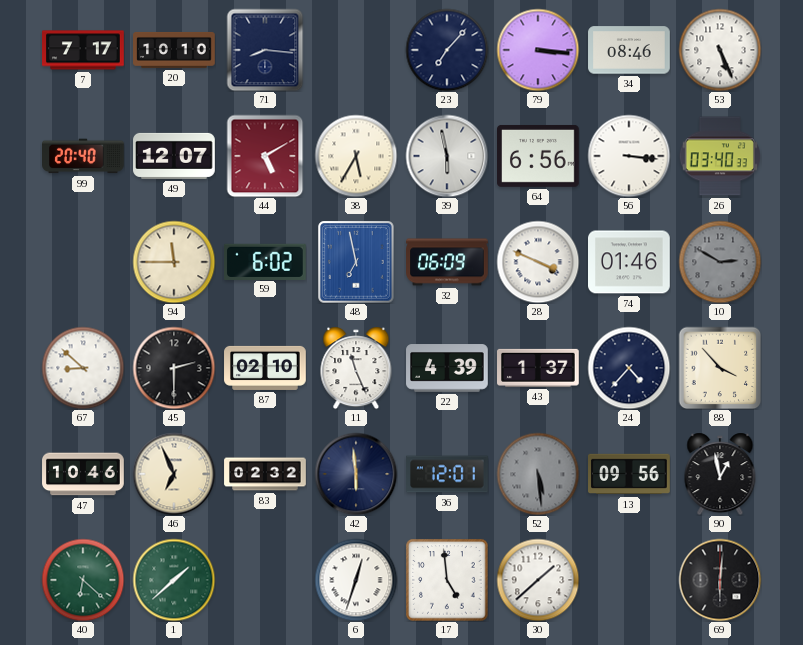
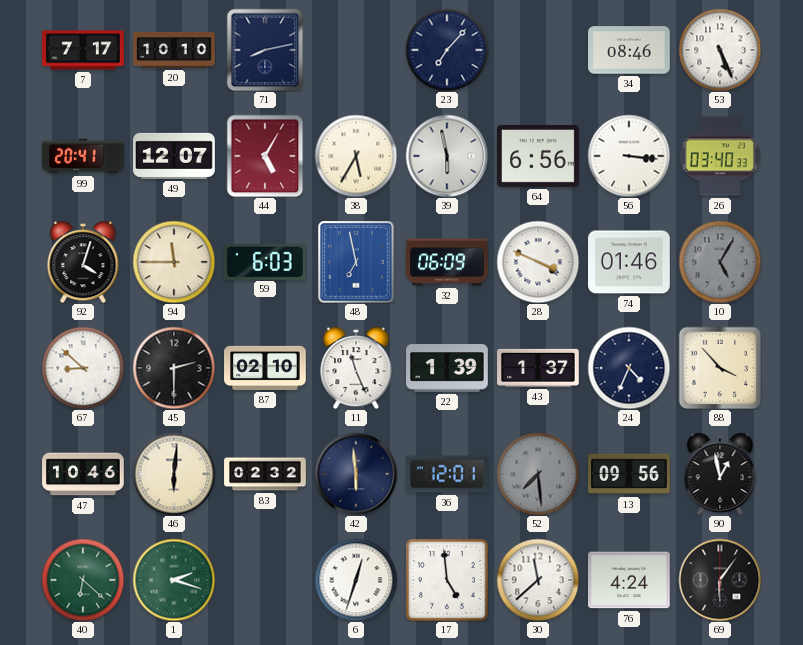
71: 8:16 -> 8:13
79: 3:16 -> none
99: 20:40 -> 20:41
44: 5:10 -> 5:05
92: none -> 4:03
59: 6:02 -> 6:03
10: 2:50 -> 5:05
22: 4:39 -> 1:39
24: 4:37 -> 4:34
46: 6:56 -> 6:01
52: 5:29 -> 7:29
1: 1:38 -> 2:18
30: 1:38 -> 11:38
76: none -> 4:24
69: 6:01 -> 6:06
